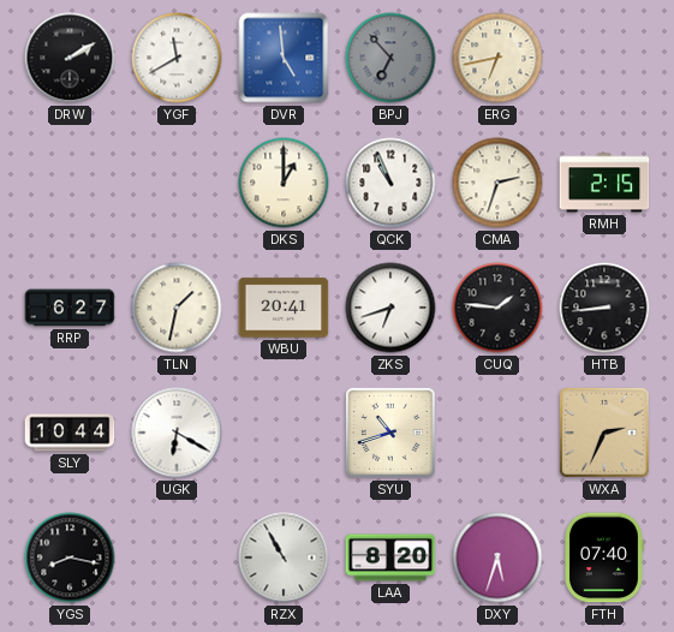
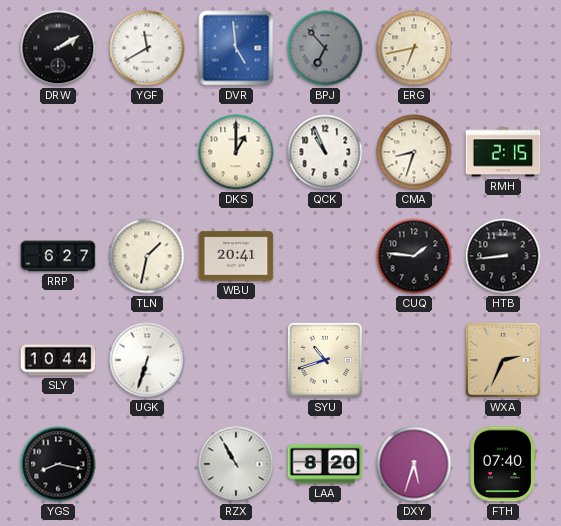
CMA: 2:33 -> 8:33
ZKS: 6:42 -> none
UGK: 6:20 -> 6:33
